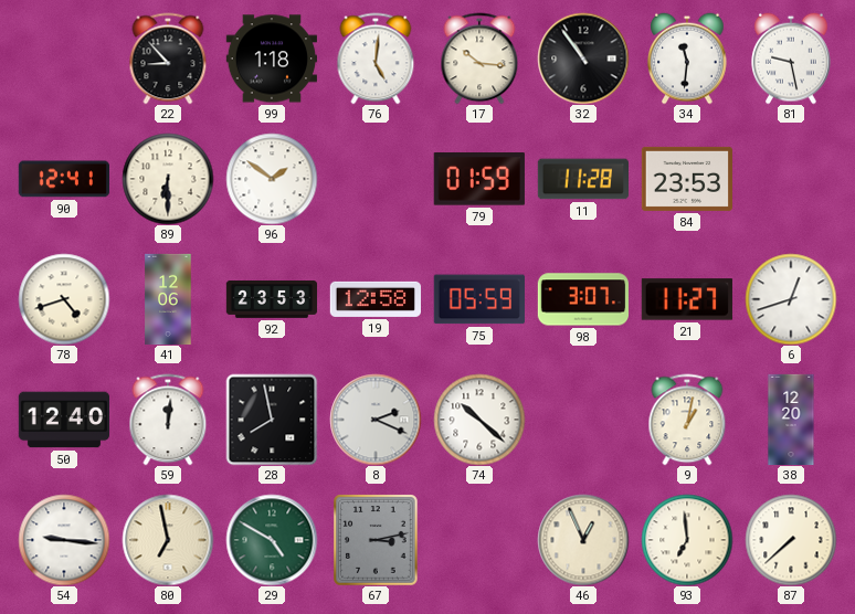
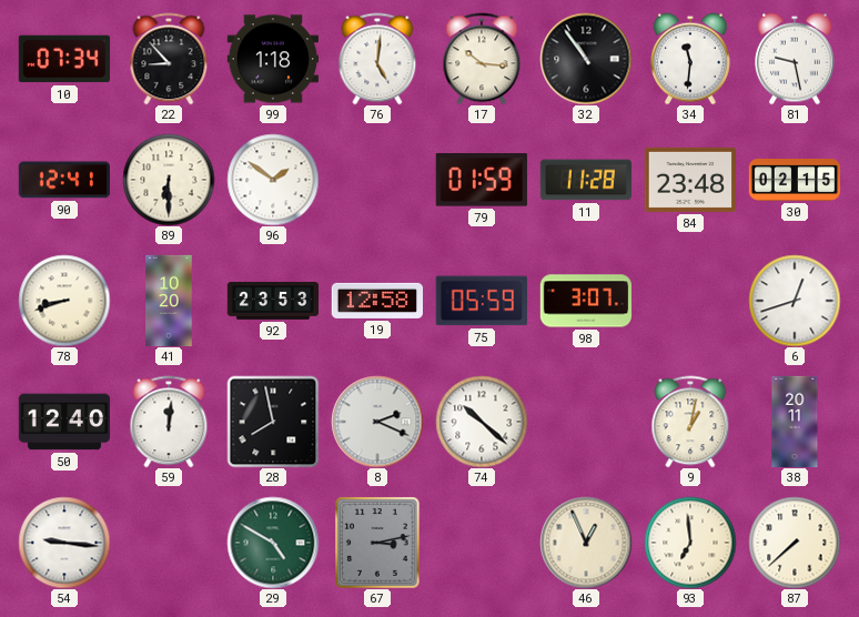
10: none -> 07:34
84: 23:53 -> 23:48
30: none -> 02:15
78: 4:42 -> 8:42
41: 12:06 -> 10:20
21: 11:27 -> none
38: 12:20 -> 20:11
80: 6:58 -> none
